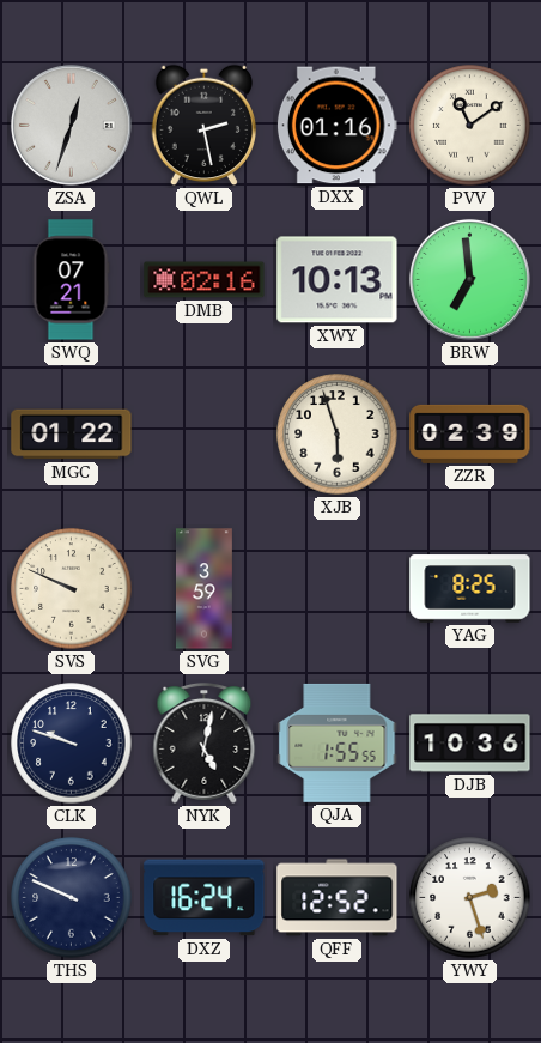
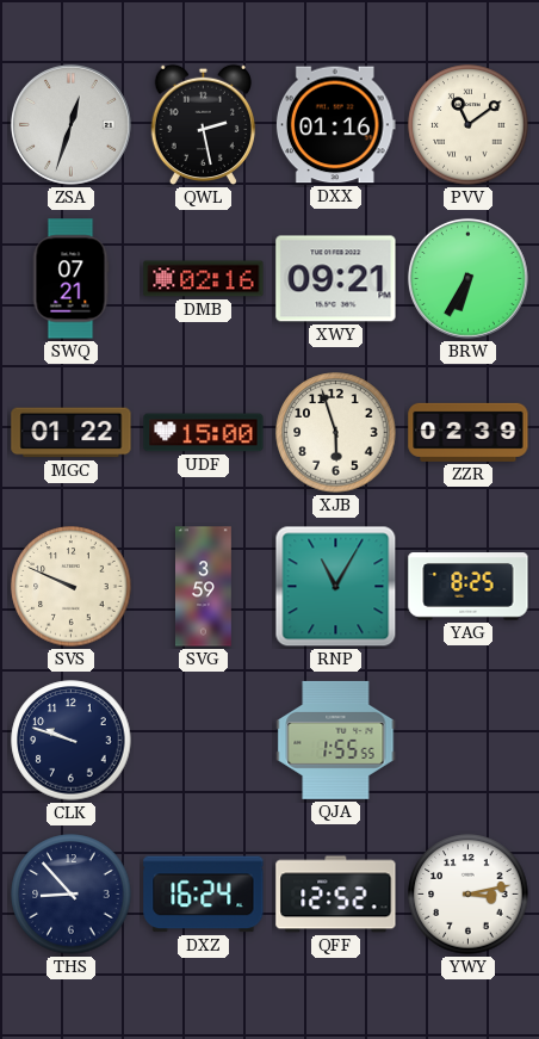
XWY: 10:13 -> 09:21
BRW: 6:59 -> 6:35
UDF: none -> 15:00
RNP: none -> 11:05
NYK: 5:02 -> none
DJB: 10:36 -> none
THS: 9:49 -> 8:53
YWY: 2:27 -> 3:13
